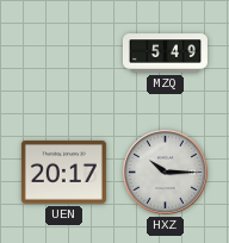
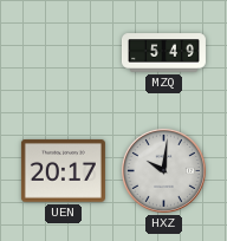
HXZ: 10:15 -> 10:01
